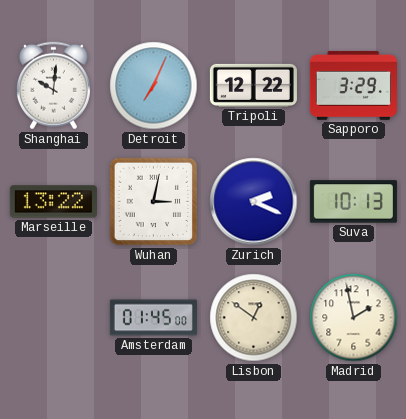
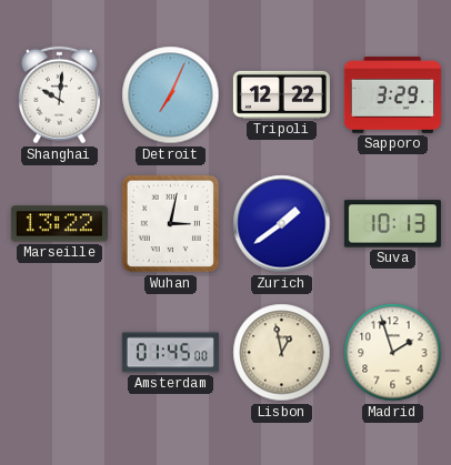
Zurich: 2:19 -> 1:39
Lisbon: 12:51 -> 12:58
Madrid: 1:58 -> 1:57
